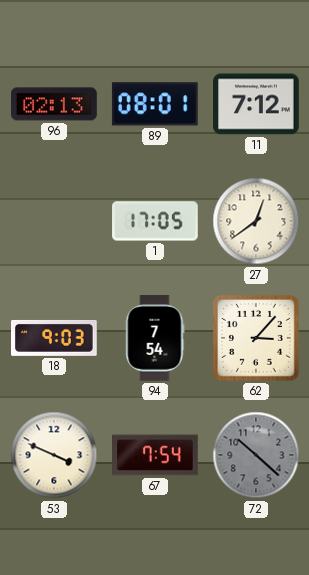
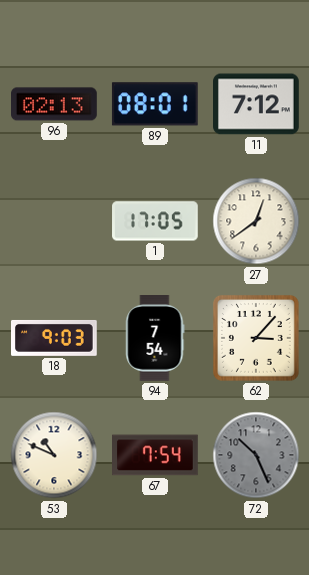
53: 3:49 -> 10:49
72: 10:22 -> 10:26
